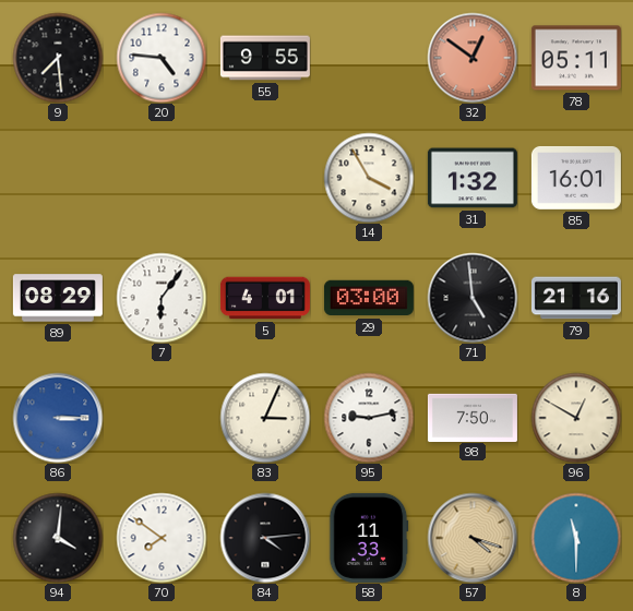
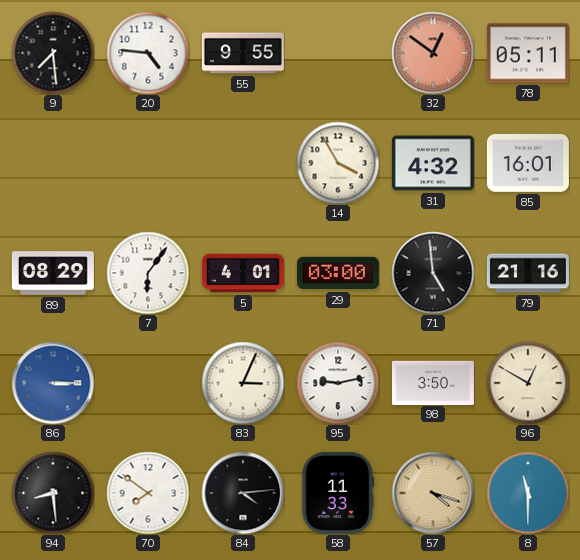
31: 1:32 -> 4:32
98: 7:50 -> 3:50
94: 4:01 -> 8:29
